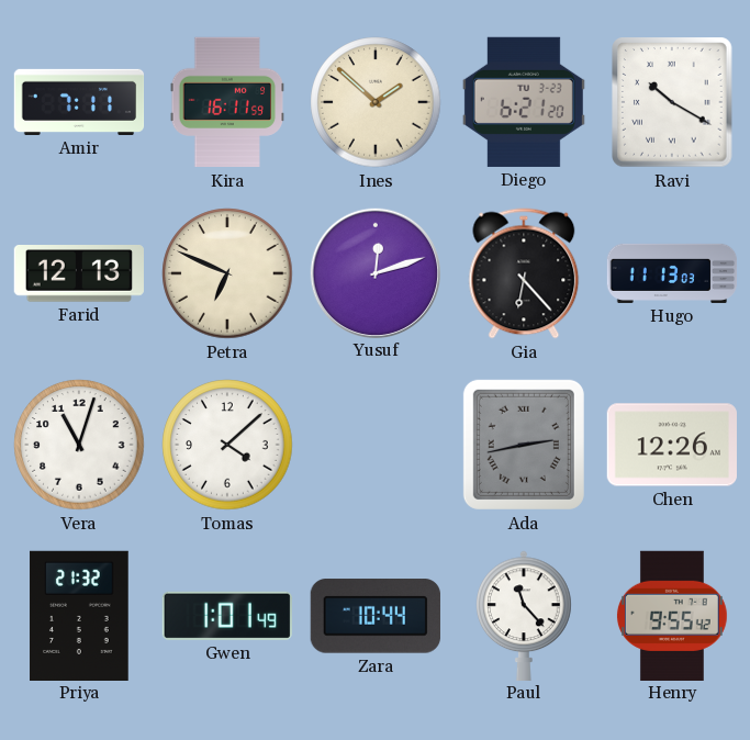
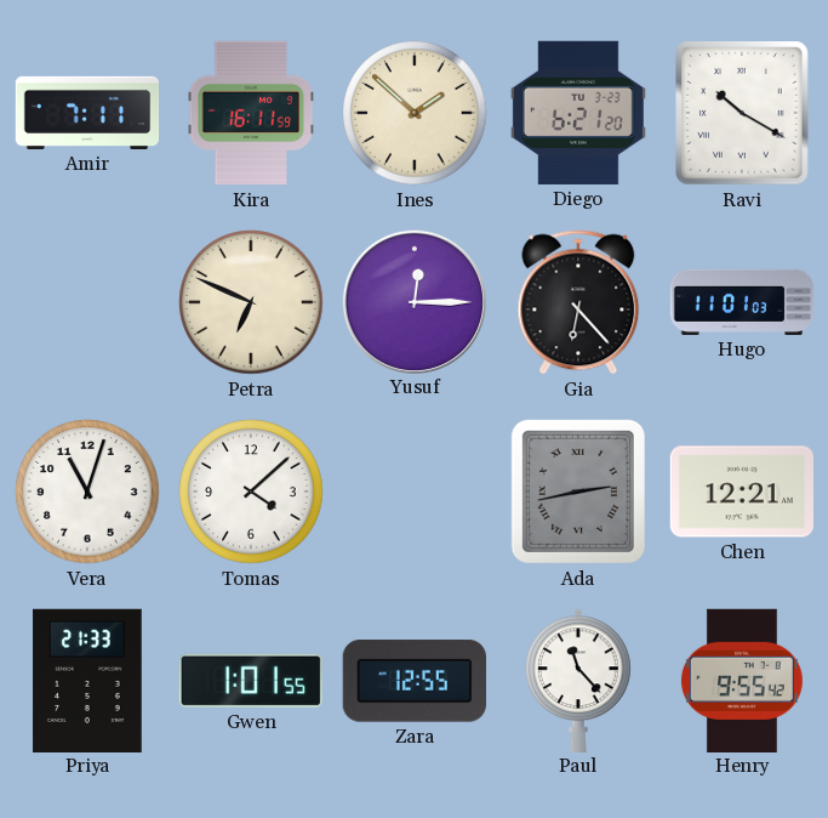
Farid: 12:13 -> none
Yusuf: 12:12 -> 12:15
Hugo: 11:13 -> 11:01
Chen: 12:26 -> 12:21
Priya: 21:32 -> 21:33
Gwen: 1:01:49 -> 1:01:55
Zara: 10:44 -> 12:55
